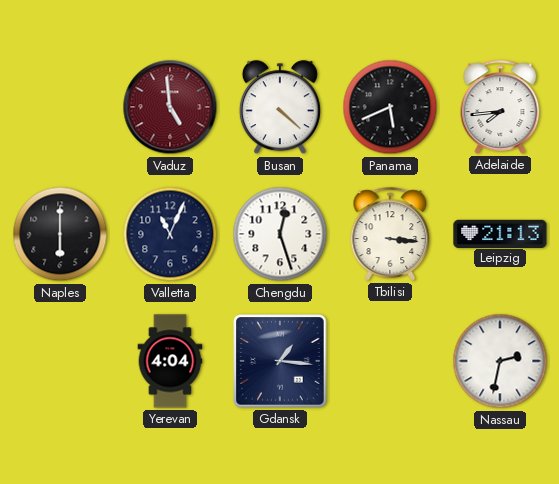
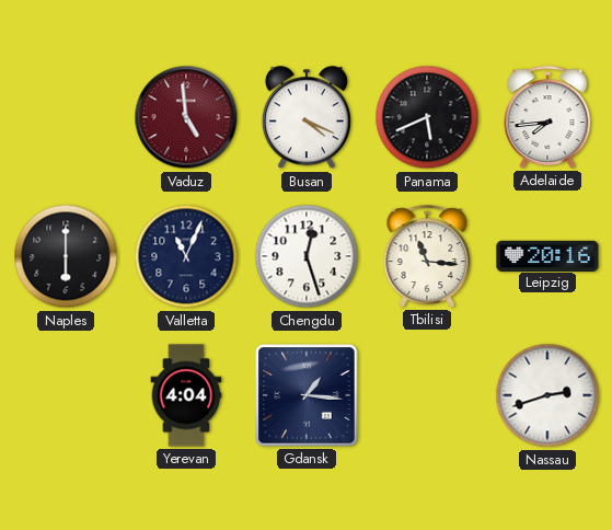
Busan: 4:22 -> 4:19
Tbilisi: 3:16 -> 11:16
Leipzig: 21:13 -> 20:16
Nassau: 2:32 -> 2:42
